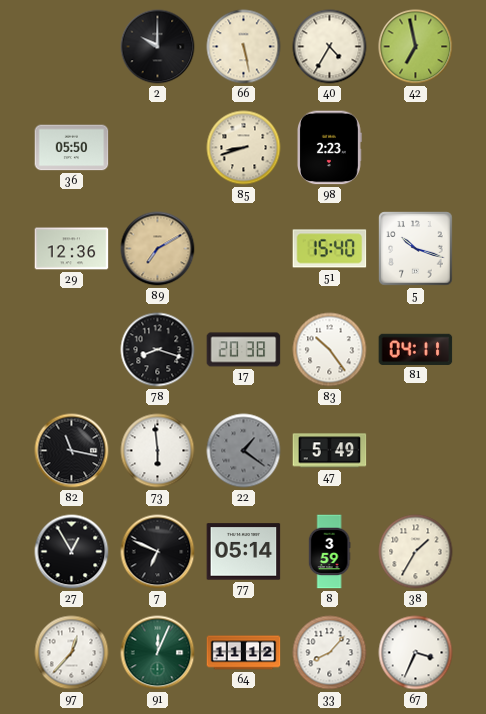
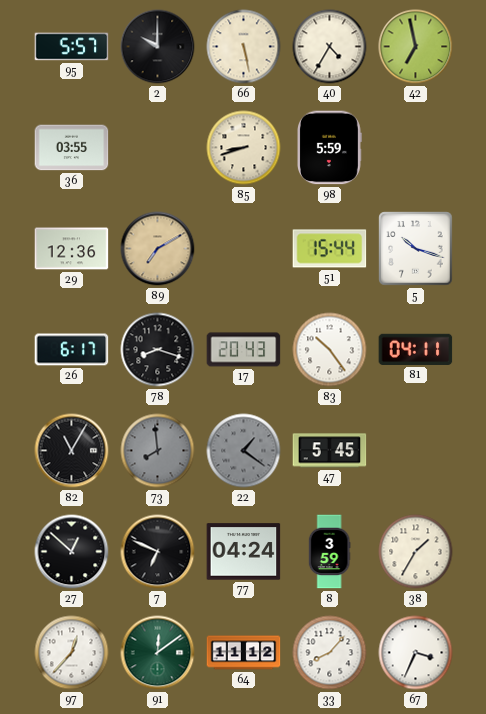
95: none -> 5:57
36: 05:50 -> 03:55
98: 2:23 -> 5:59
51: 15:40 -> 15:44
26: none -> 6:17
17: 20:38 -> 20:43
82: 11:17 -> 11:05
73: 5:59 -> 7:59
73 dial: white -> grey
47: 5:49 -> 5:45
27: 12:55 -> 12:52
77: 05:14 -> 04:24
91: 12:04 -> 12:09
